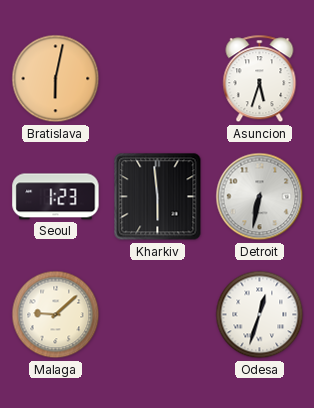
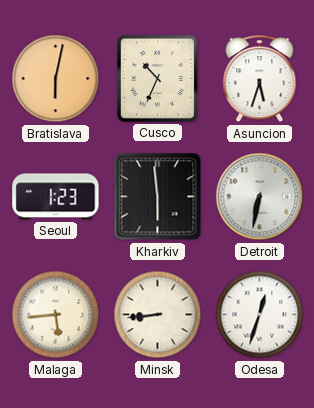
Cusco: none -> 10:34
Malaga: 9:08 -> 5:44
Minsk: none -> 8:44
